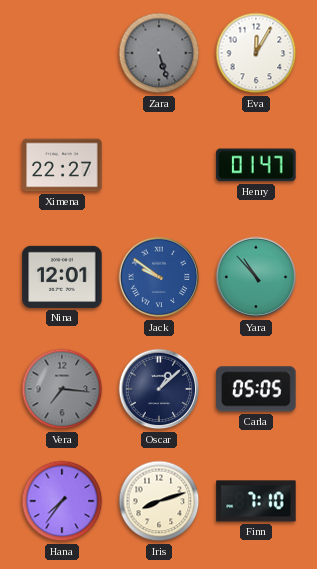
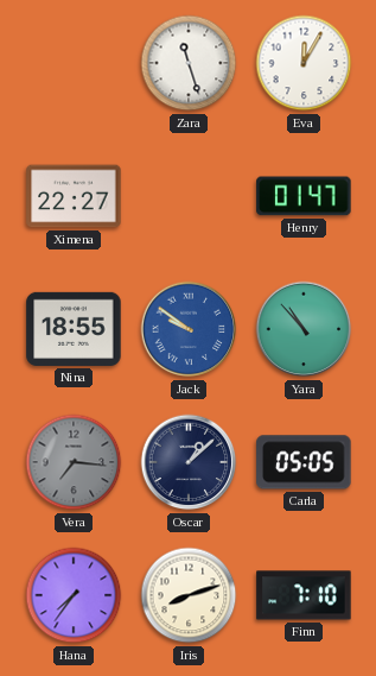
Zara: 5:27 -> 11:27
Zara dial: grey -> white
Nina: 12:01 -> 18:55
